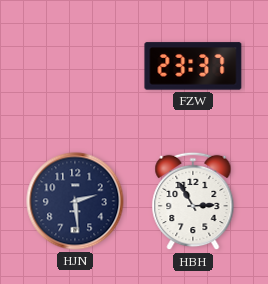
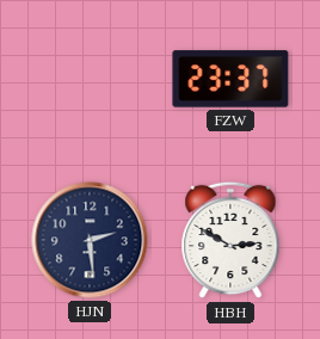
HBH: 2:55 -> 2:50
